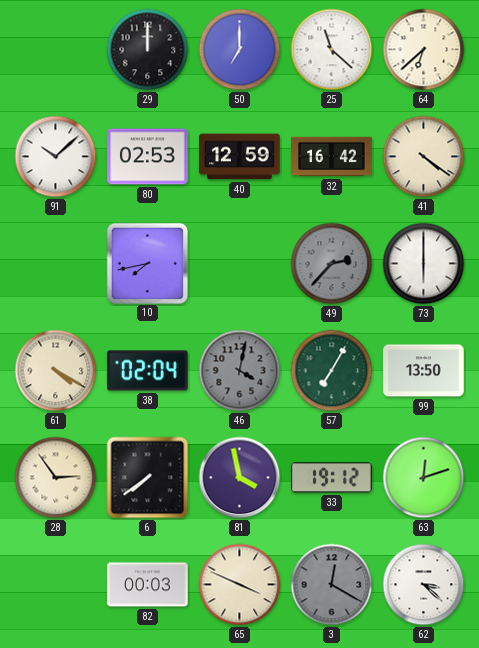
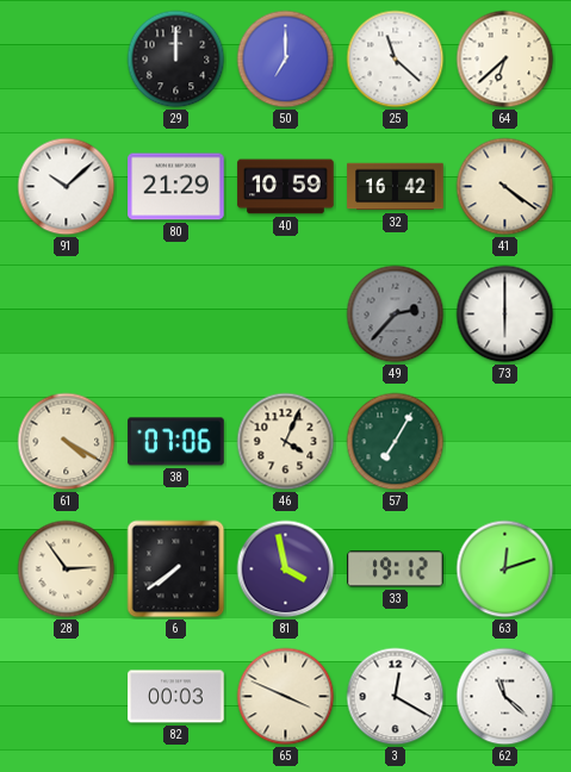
80: 02:53 -> 21:29
40: 12:59 -> 10:59
10: 7:43 -> none
38: 02:04 -> 07:06
46: 4:02 -> 4:04
46 dial: grey -> cream
99: 13:50 -> none
3 dial: grey -> white
62: 3:22 -> 11:22
